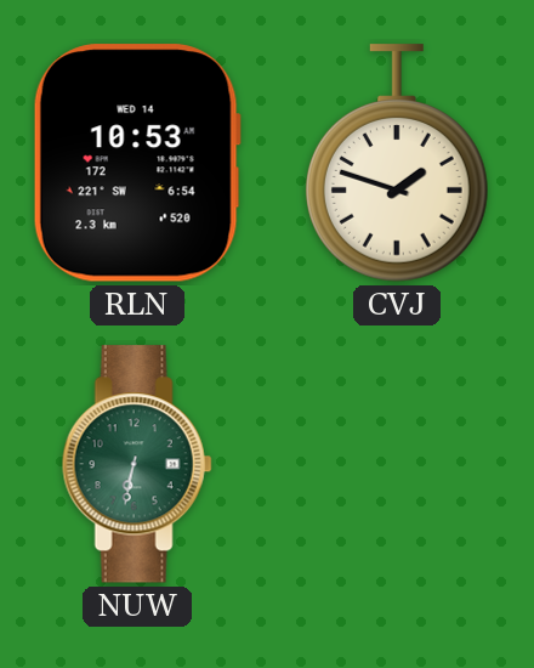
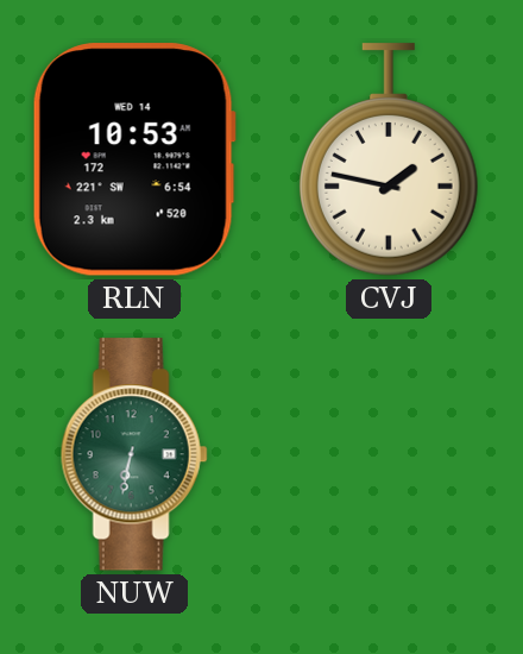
CVJ: 1:48 -> 1:47
